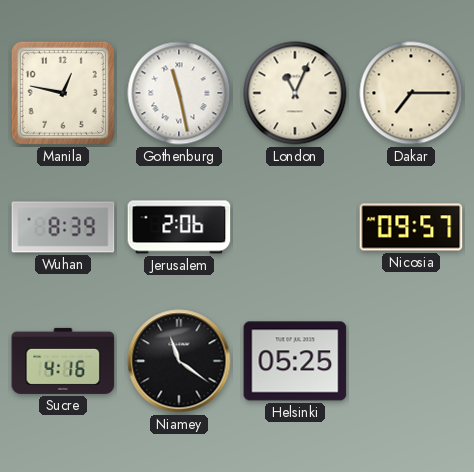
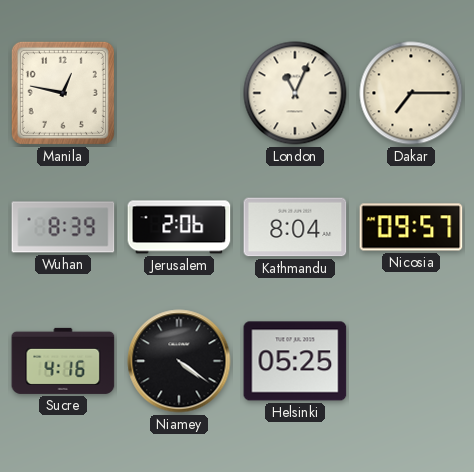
Gothenburg: 11:28 -> none
Kathmandu: none -> 8:04
Niamey: 11:21 -> 4:21
